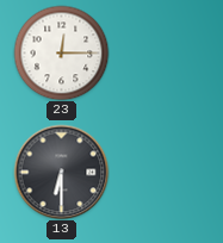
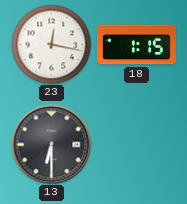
23: 12:15 -> 12:17
18: none -> 1:15
